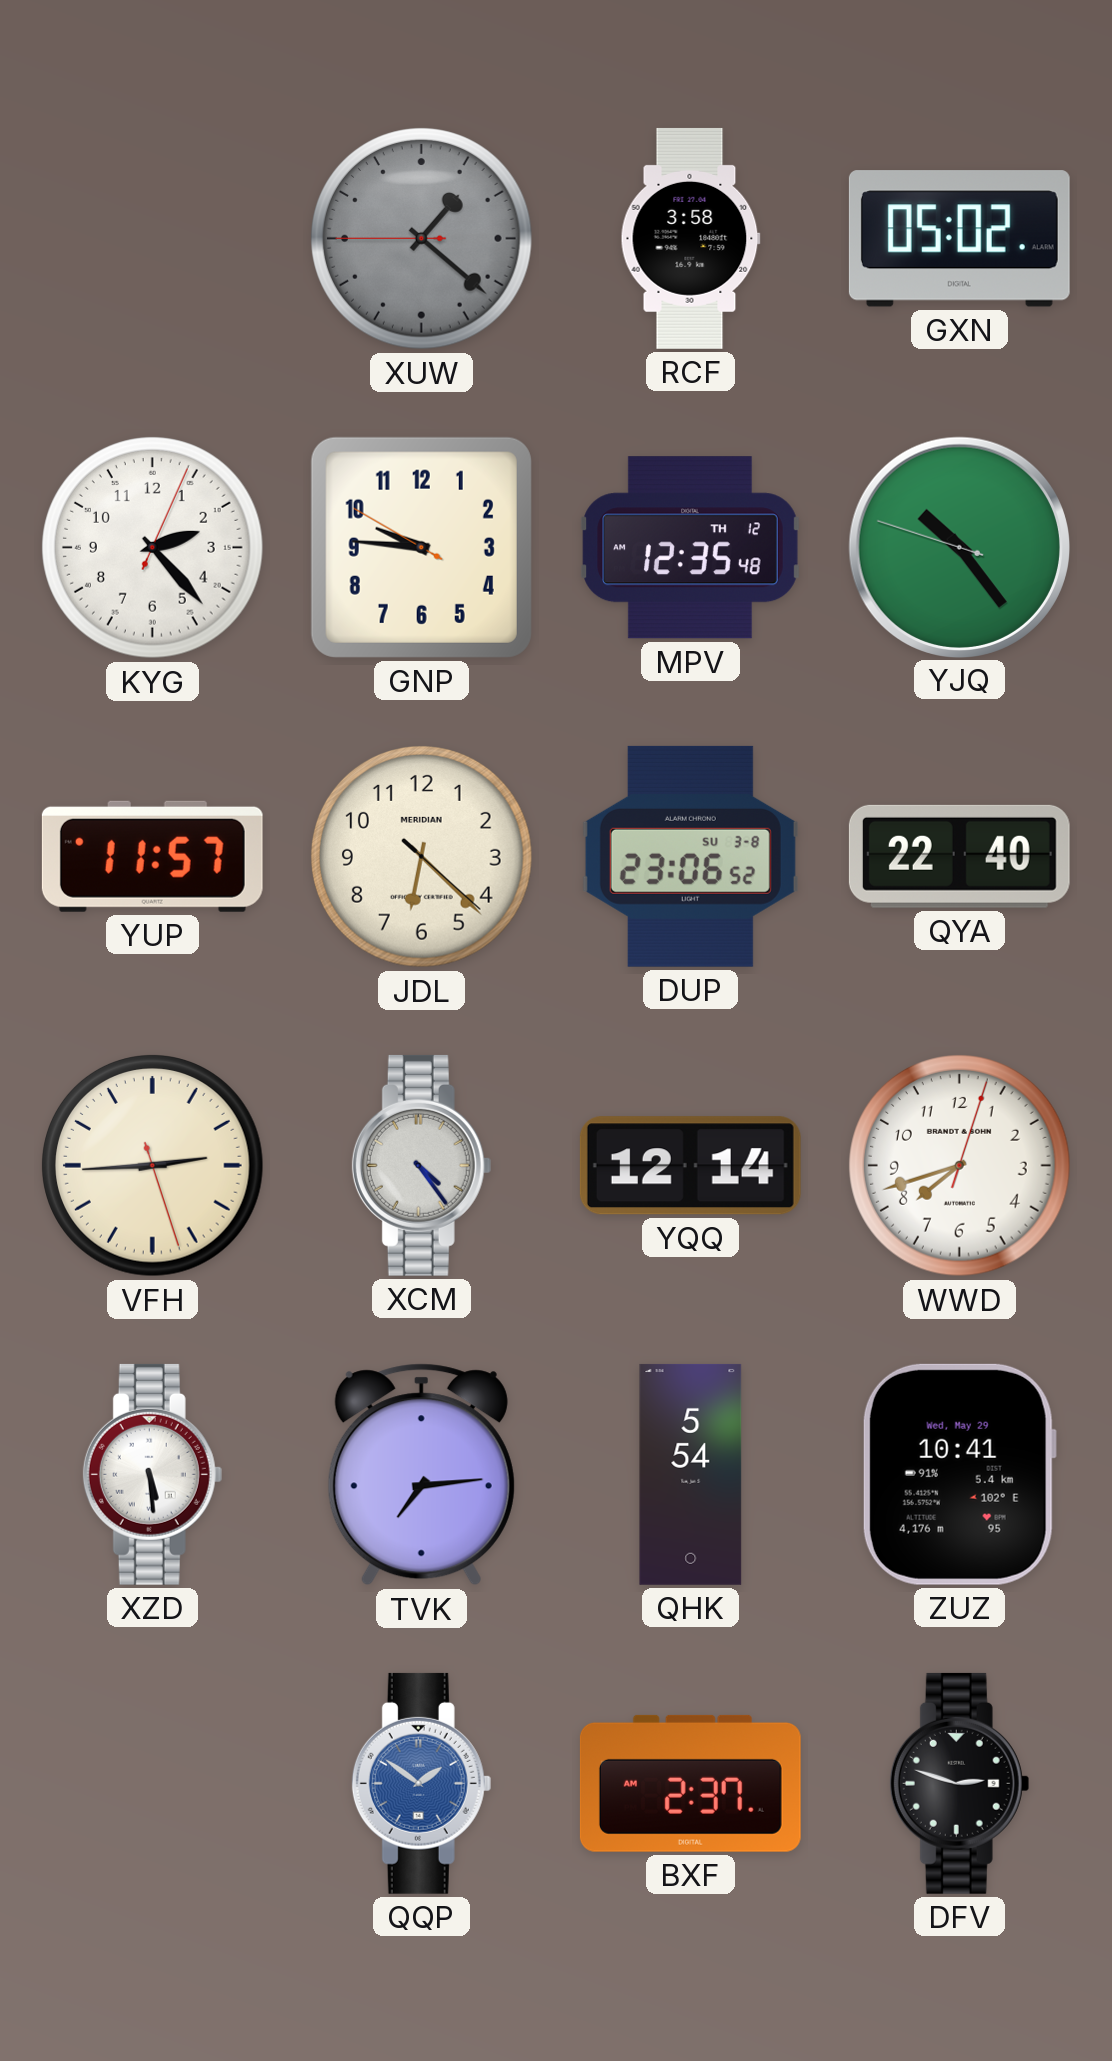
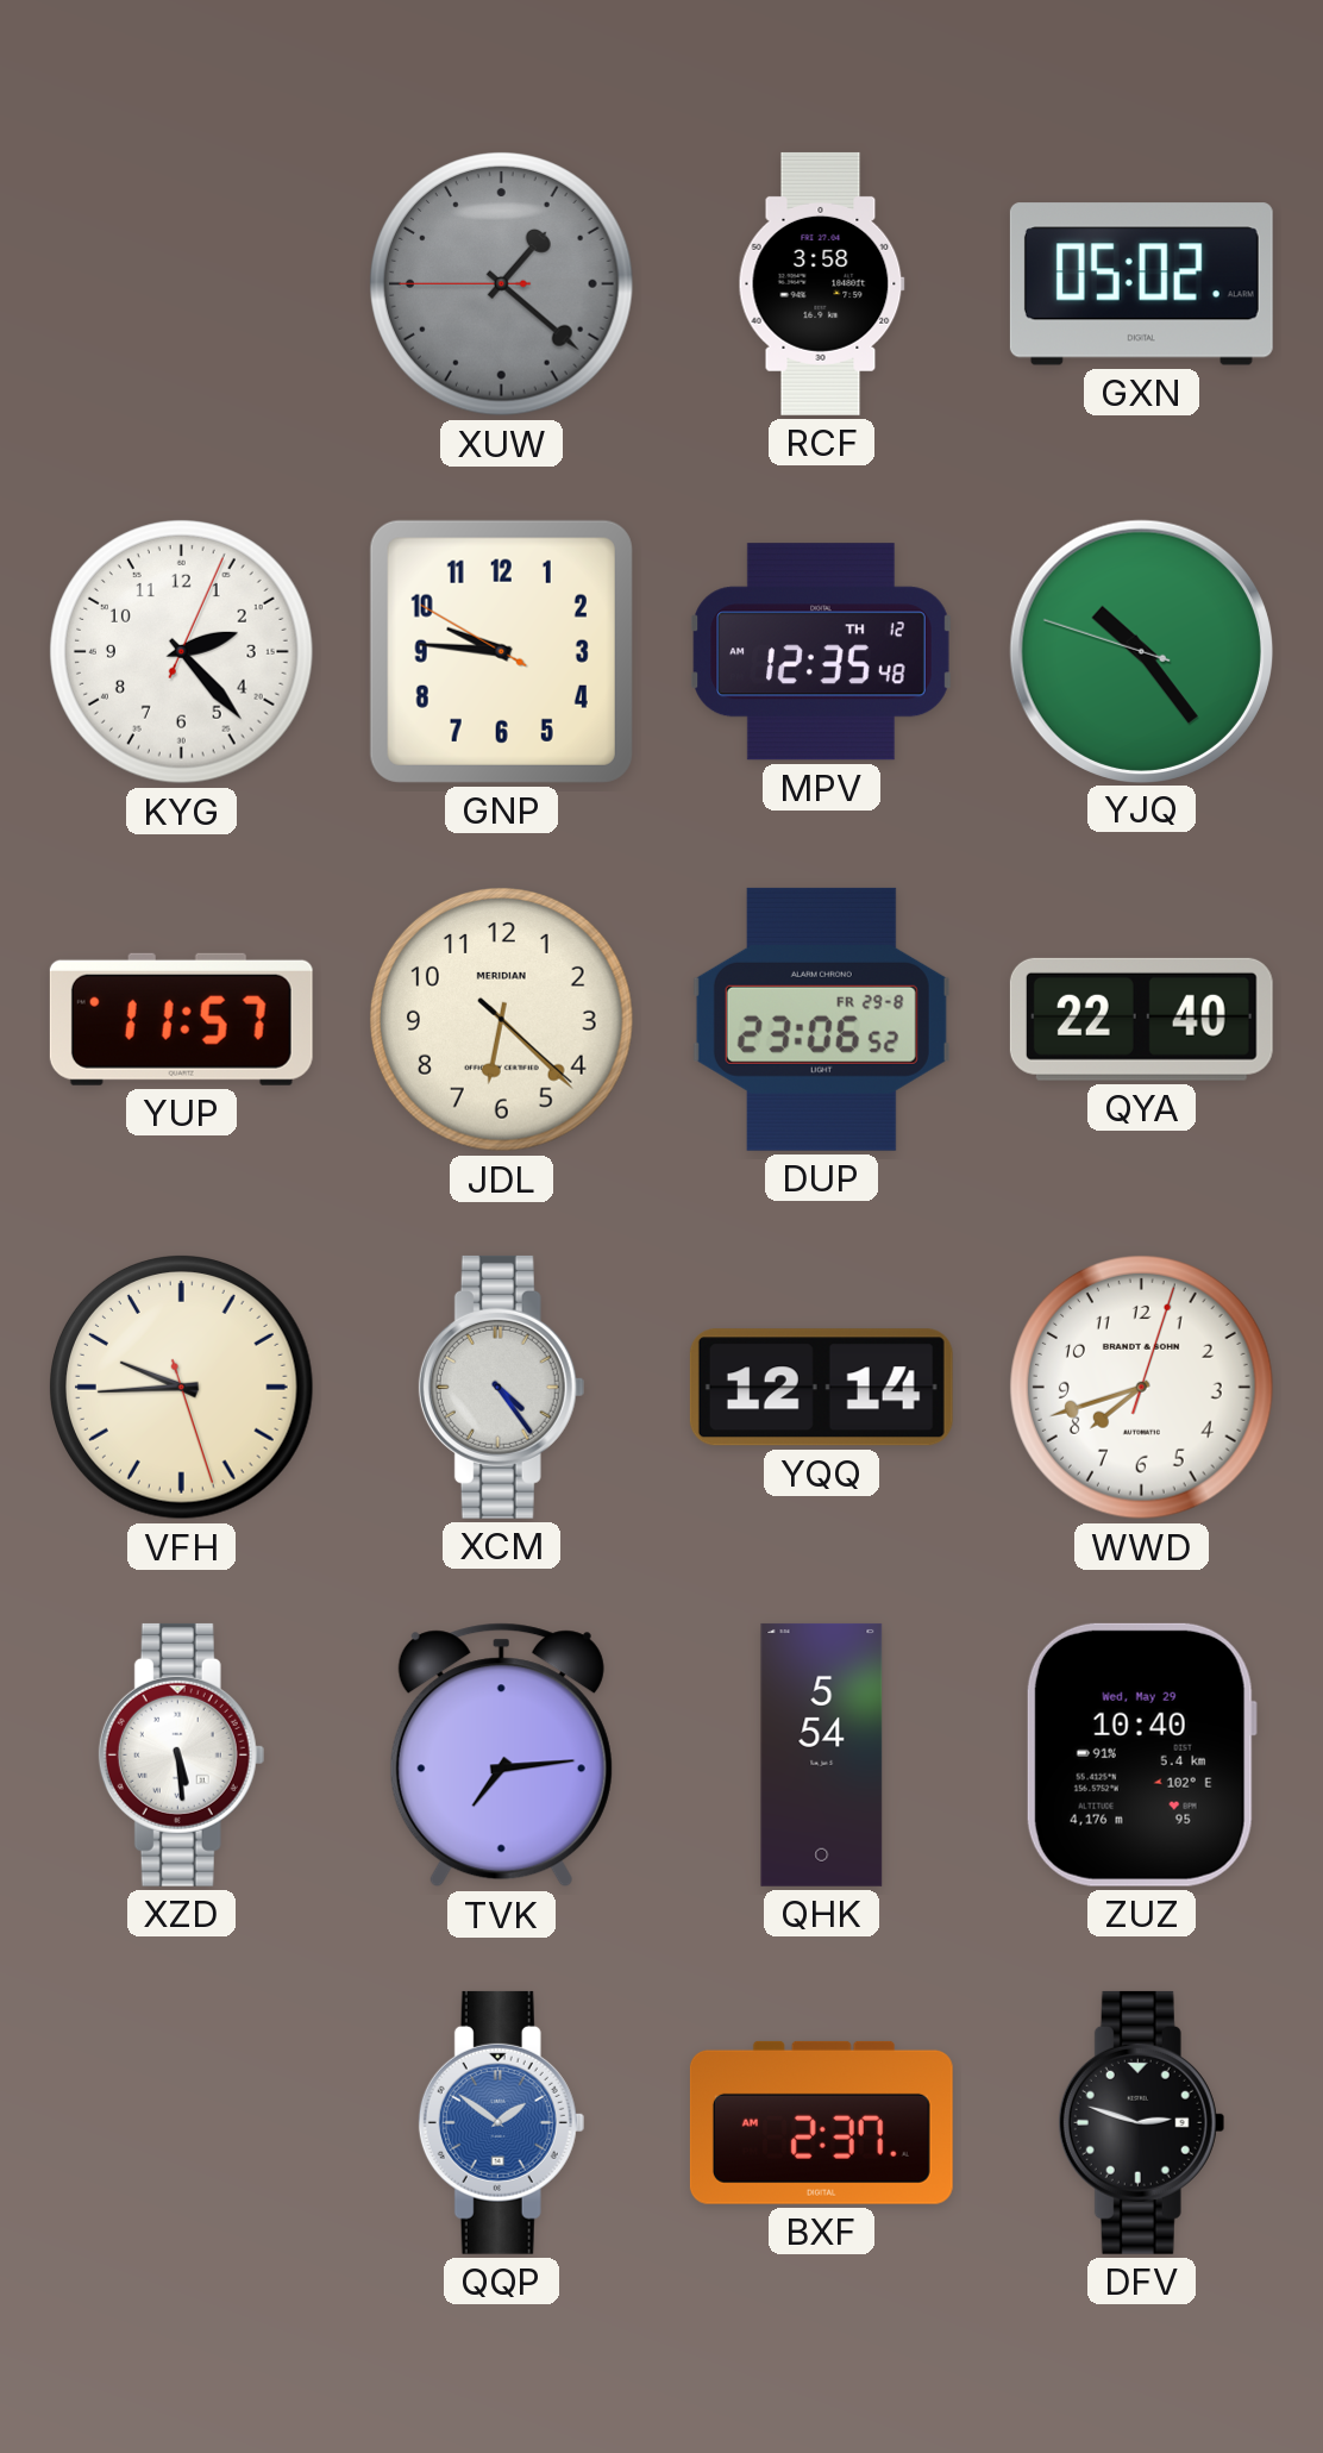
DUP date: SU 3-8 -> FR 29-8
VFH: 2:44 -> 9:44
ZUZ: 10:41 -> 10:40
